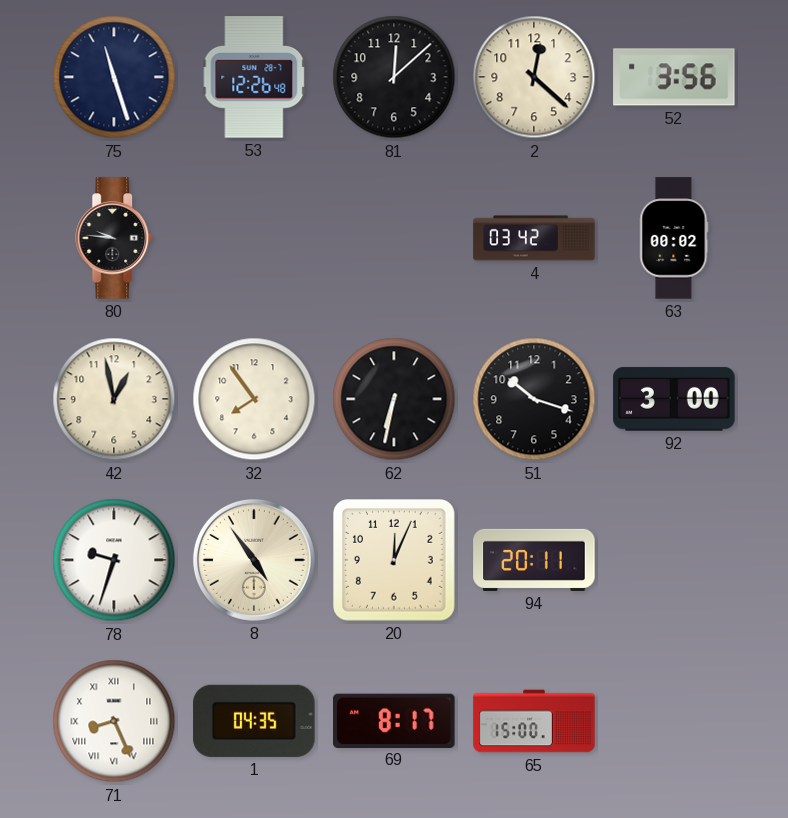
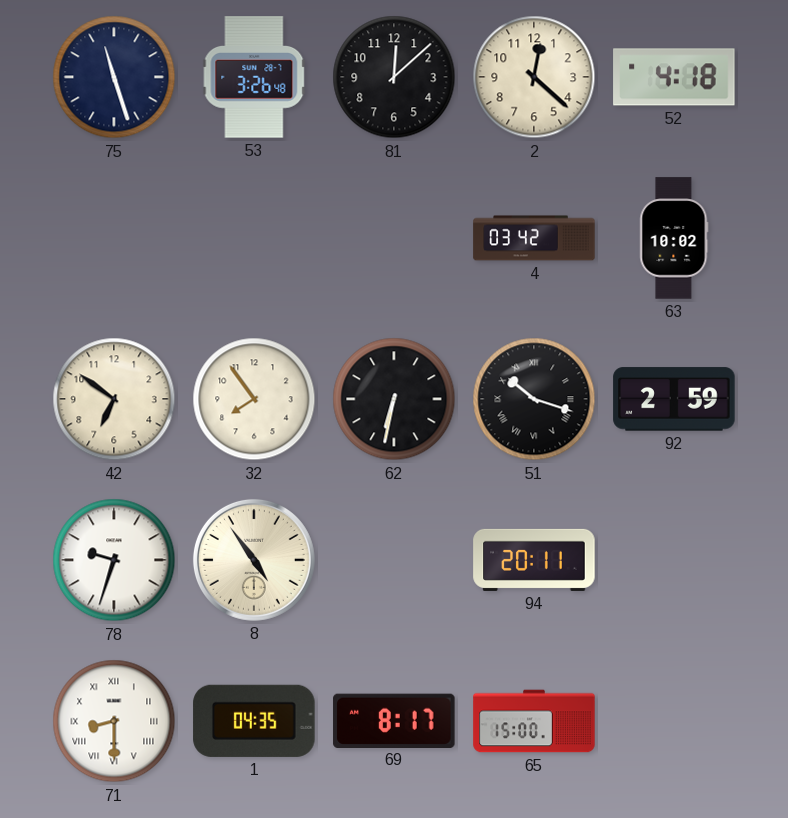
53: 12:26 -> 3:26
52: 3:56 -> 4:18
80: 9:46 -> none
63: 00:02 -> 10:02
42: 12:58 -> 6:51
51 numerals: Arabic -> Roman
92: 3:00 -> 2:59
20: 12:04 -> none
71: 8:26 -> 8:30
